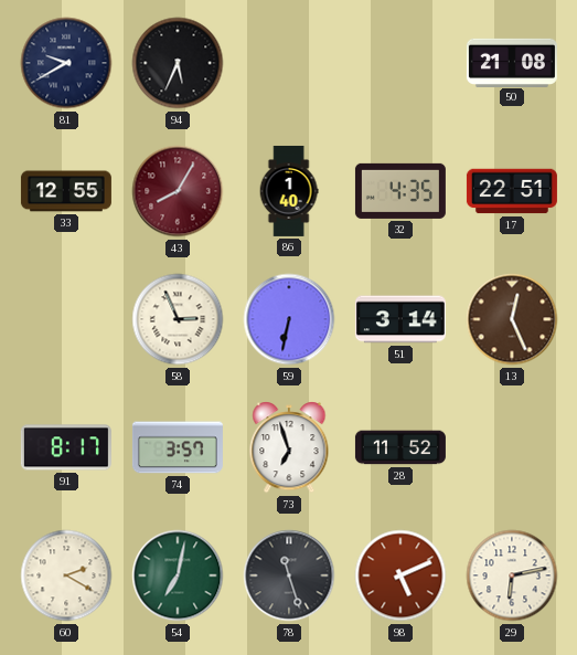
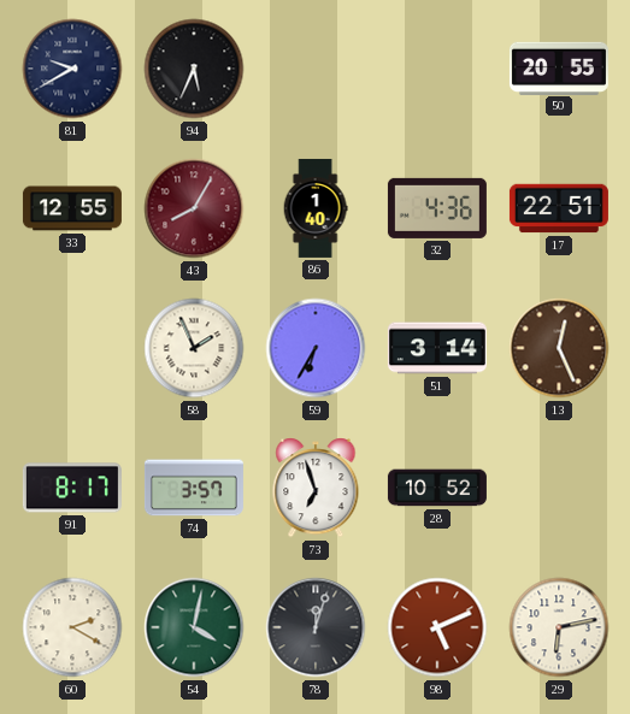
50: 21:08 -> 20:55
32: 4:35 -> 4:36
58: 2:56 -> 1:56
59: 6:32 -> 6:35
28: 11:52 -> 10:52
54: 7:02 -> 4:02
78: 11:27 -> 12:03
